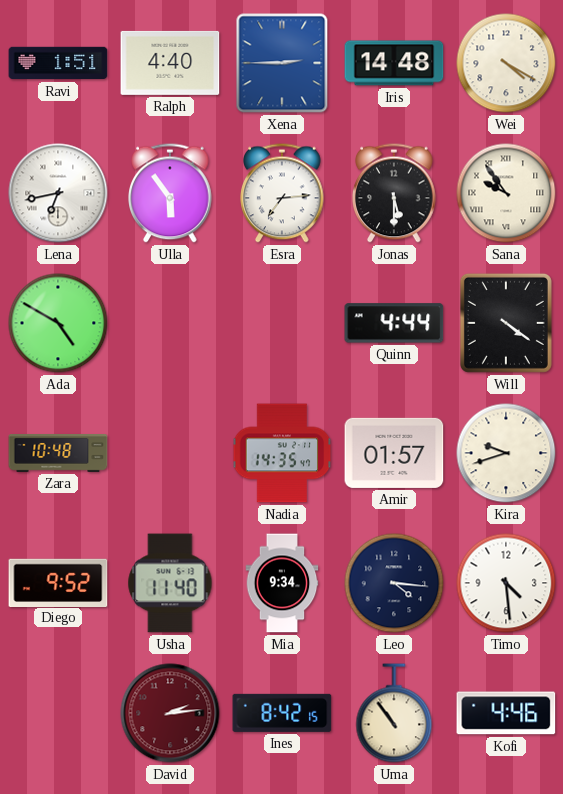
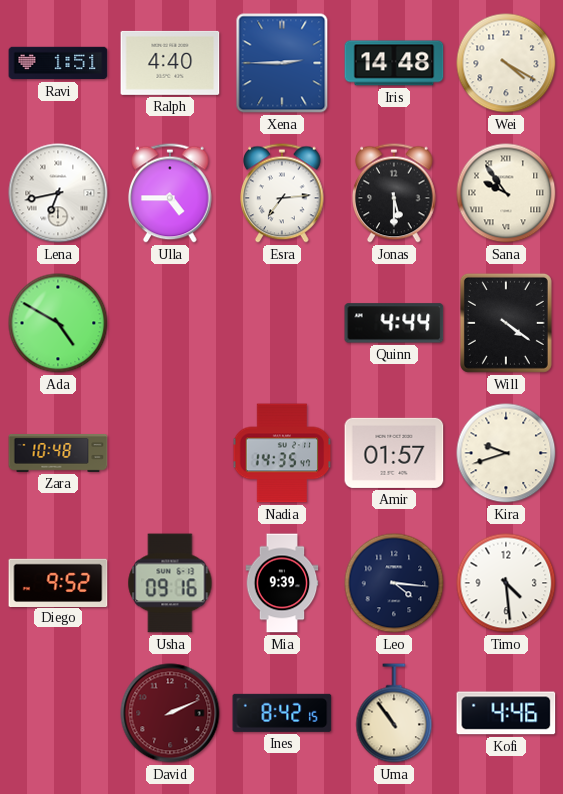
Ulla: 5:54 -> 4:45
Usha: 11:40 -> 09:16
Mia: 9:34 -> 9:39
David: 2:14 -> 2:11
